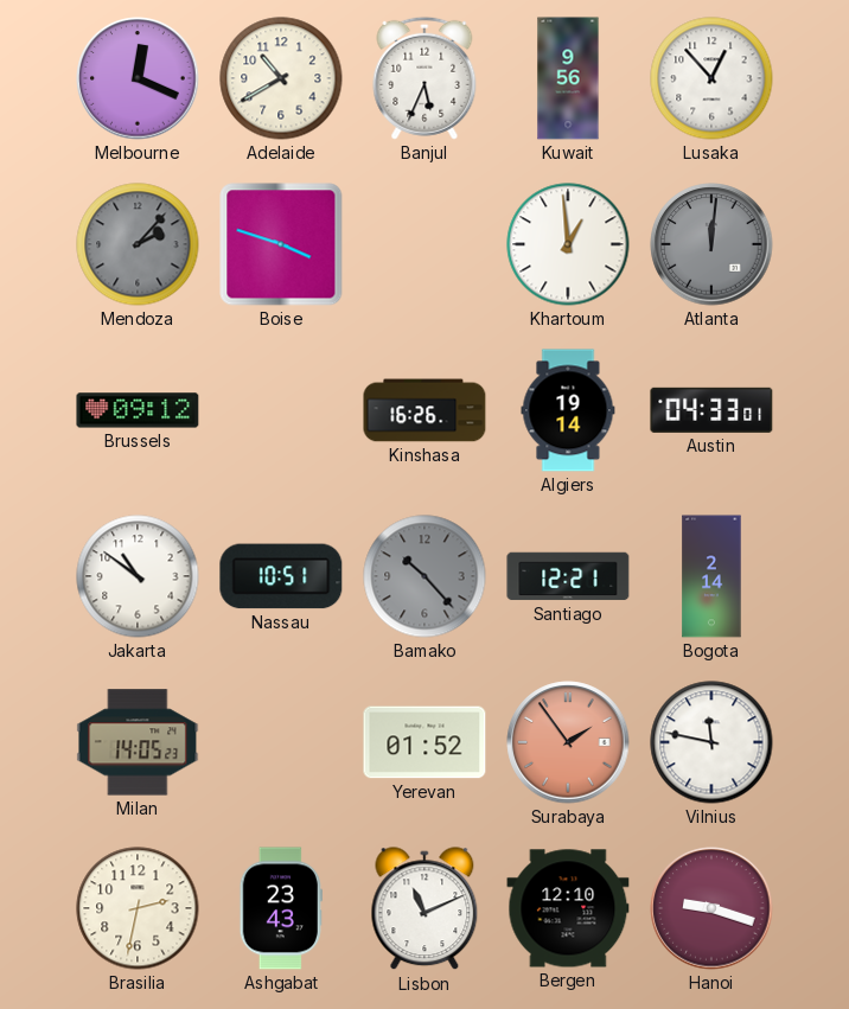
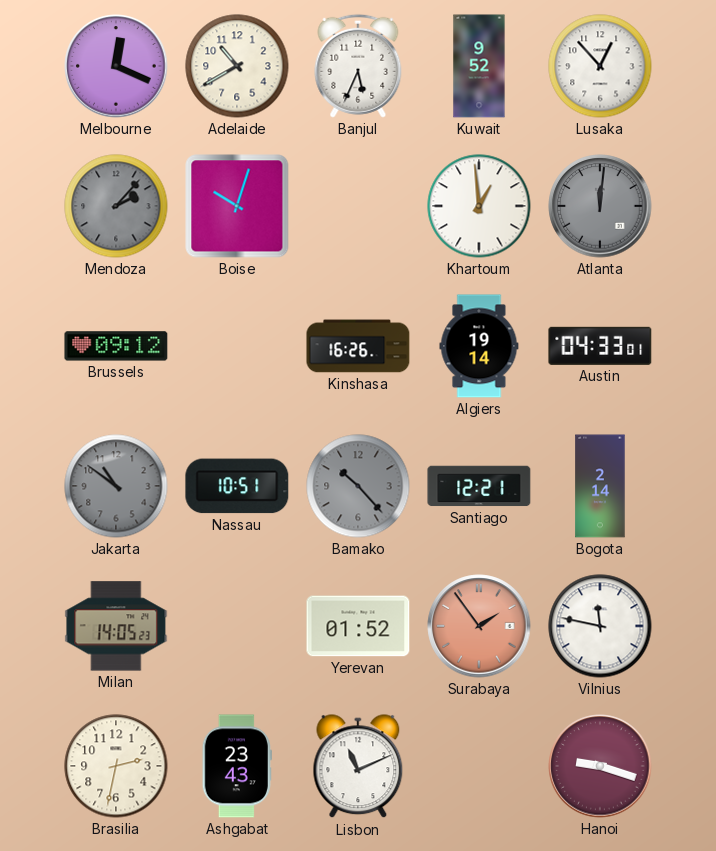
Kuwait: 9:56 -> 9:52
Boise: 3:48 -> 10:03
Jakarta dial: white -> grey
Bergen: 12:10 -> none
